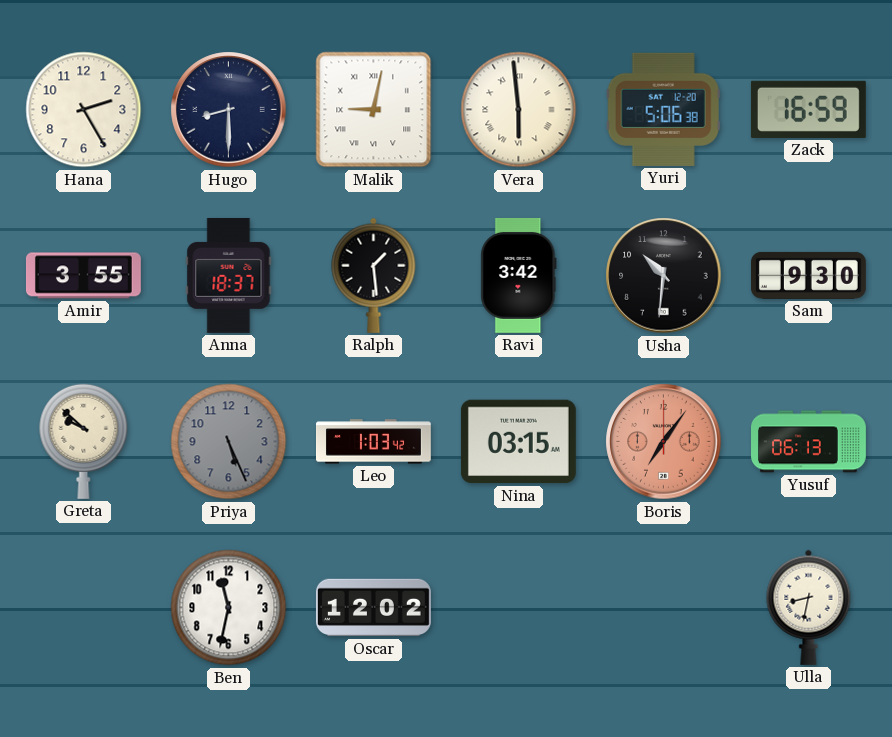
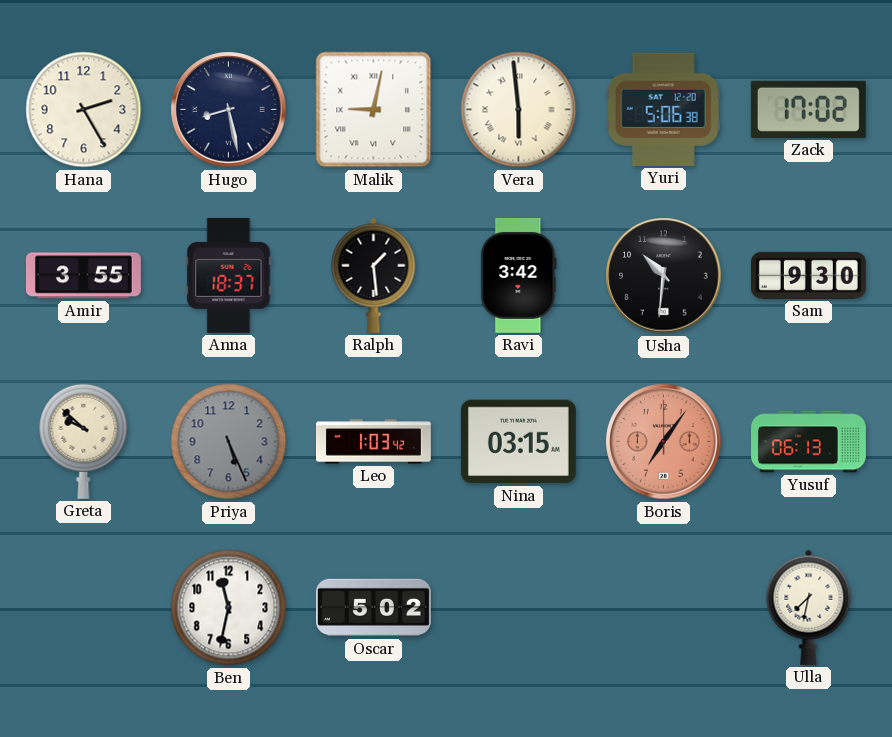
Hugo: 8:30 -> 8:28
Zack: 16:59 -> 17:02
Oscar: 12:02 -> 5:02
Ulla: 8:32 -> 7:32
